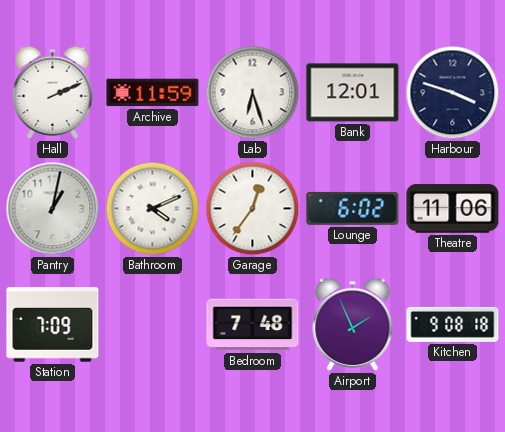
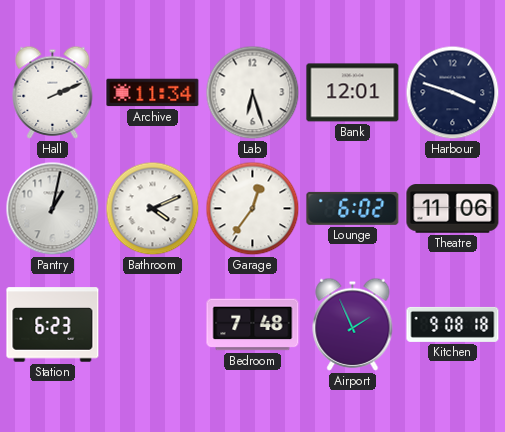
Archive: 11:59 -> 11:34
Station: 7:09 -> 6:23
